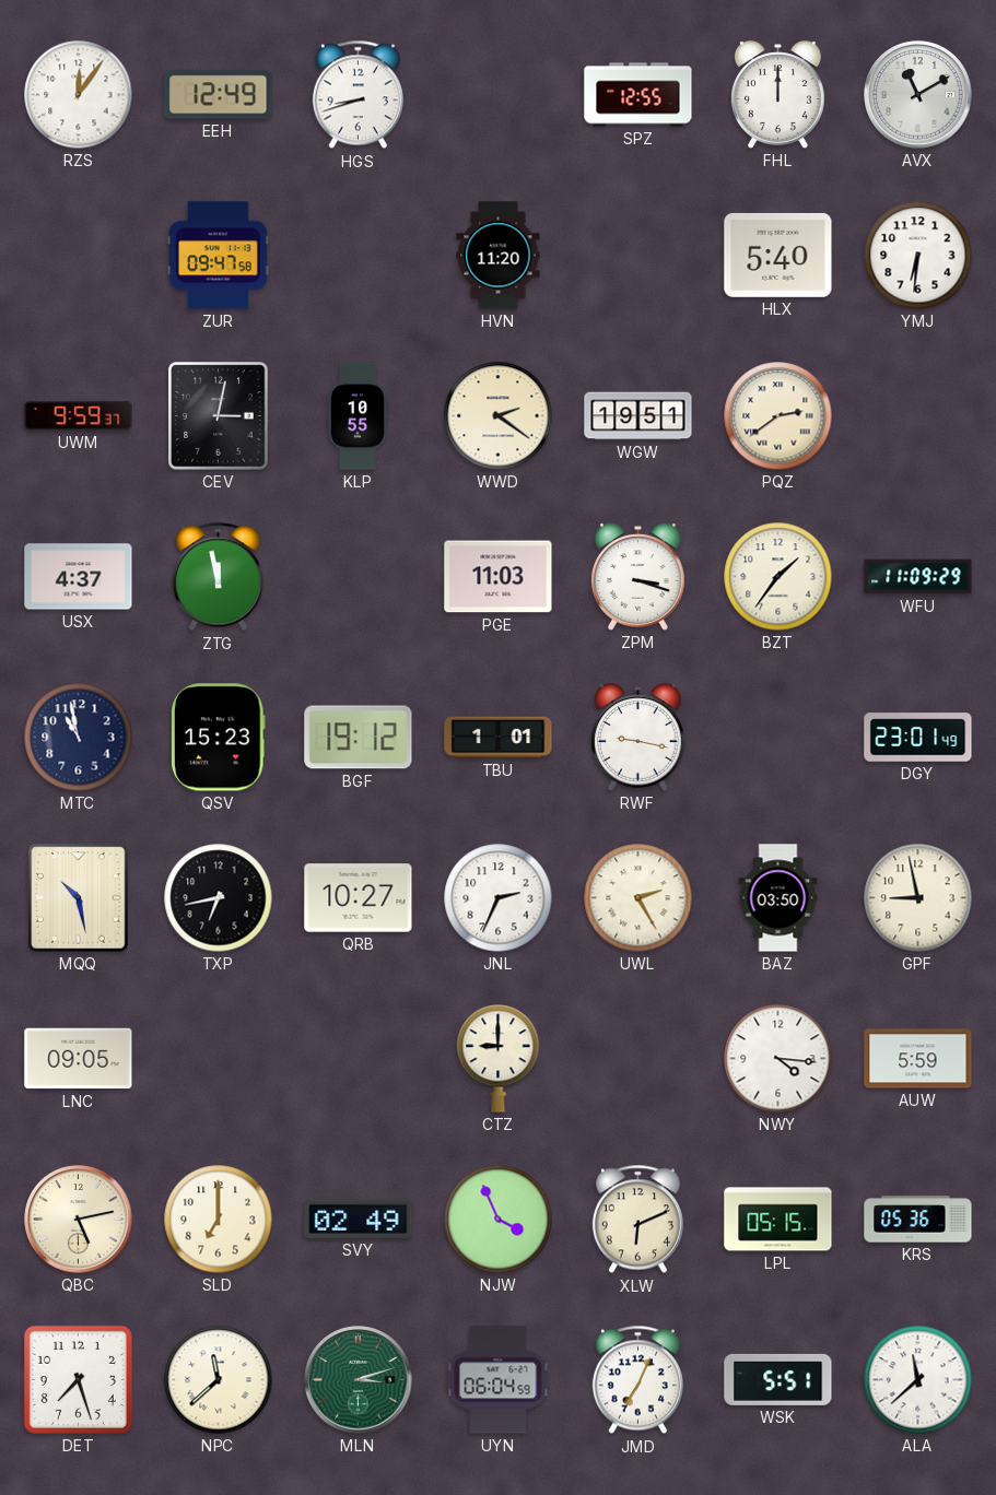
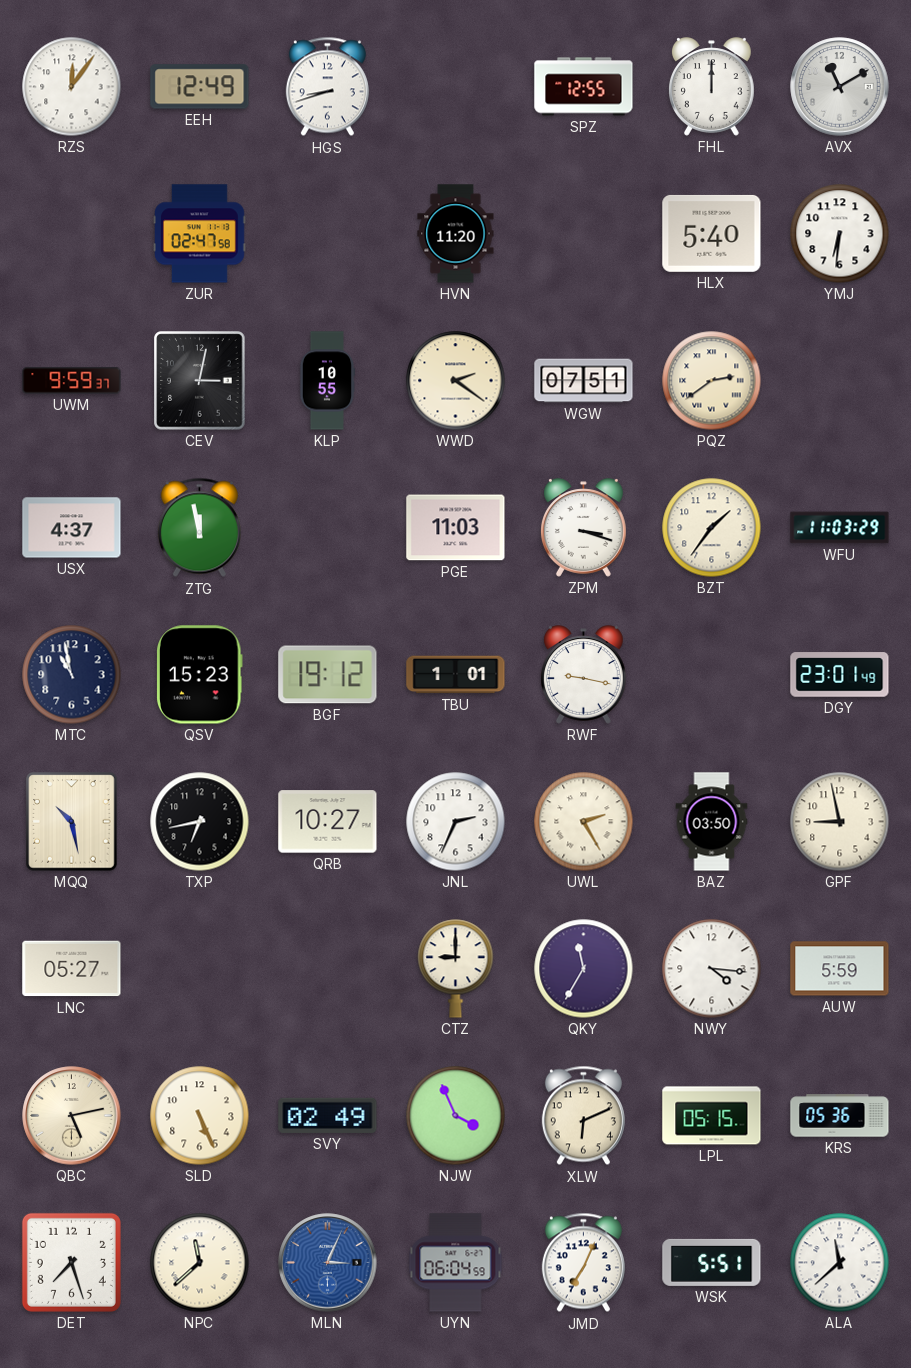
ZUR: 09:47 -> 02:47
WGW: 19:51 -> 07:51
WFU: 11:09 -> 11:03
LNC: 09:05 -> 05:27
QKY: none -> 11:35
SLD: 7:00 -> 5:26
MLN: 3:12 -> 3:04
MLN dial: green -> blue
